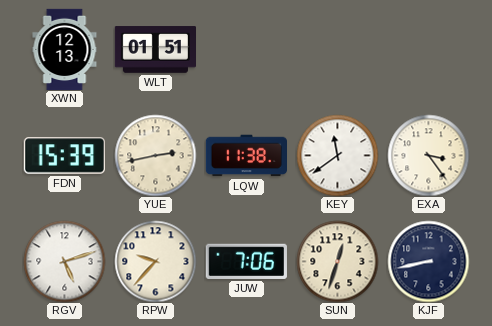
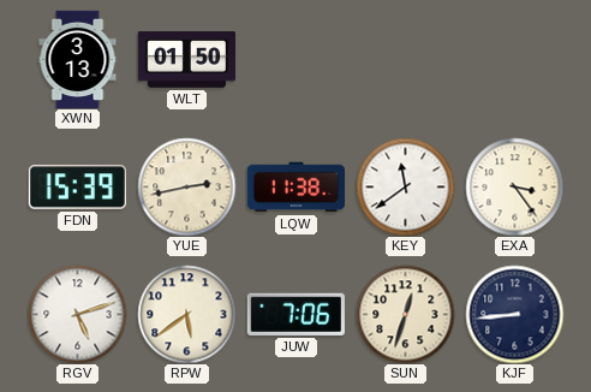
XWN: 12:13 -> 3:13
WLT: 01:51 -> 01:50
RPW: 9:37 -> 5:39
KJF: 8:43 -> 8:44
